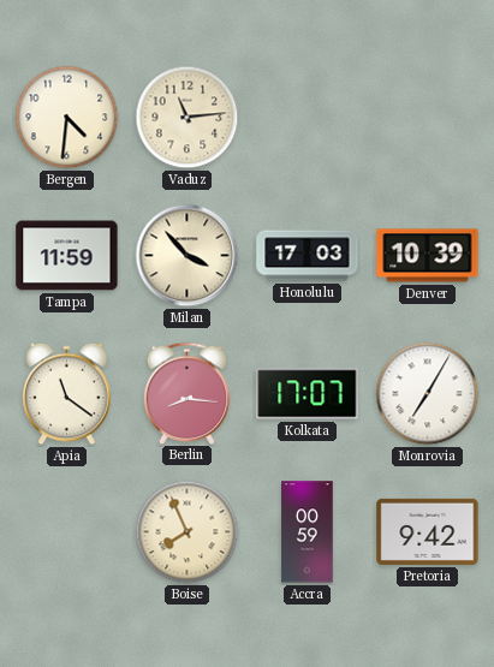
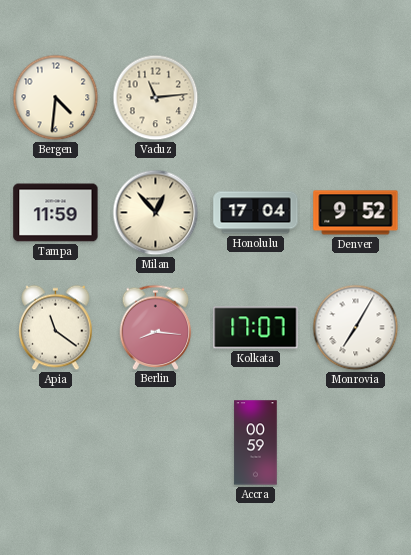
Milan: 3:53 -> 12:53
Honolulu: 17:03 -> 17:04
Denver: 10:39 -> 9:52
Boise: 7:56 -> none
Pretoria: 9:42 -> none
